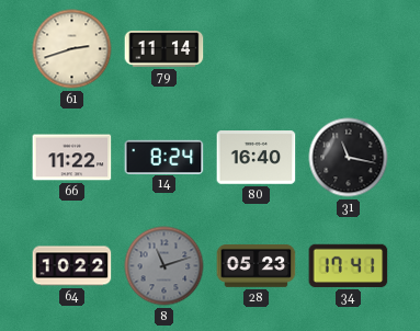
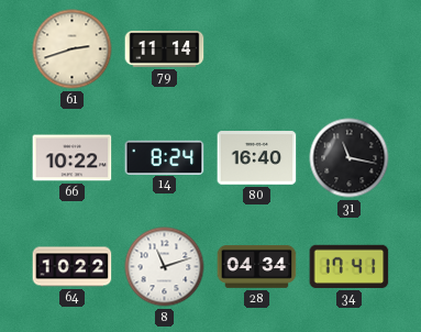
66: 11:22 -> 10:22
8 dial: grey -> white
28: 05:23 -> 04:34
